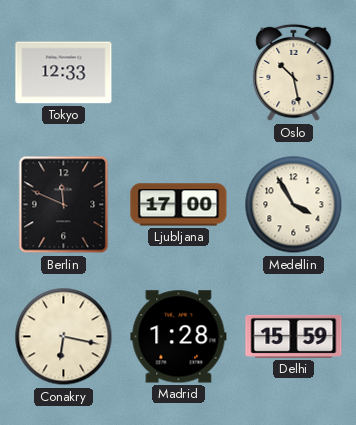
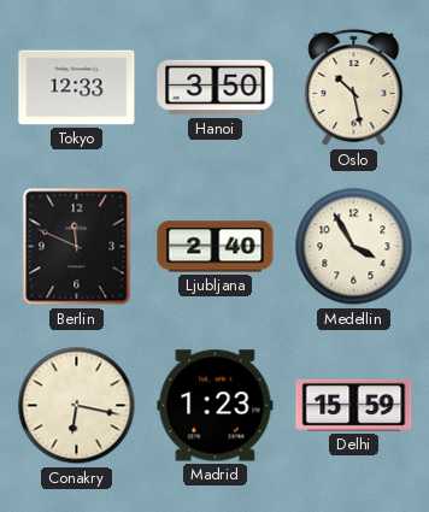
Hanoi: none -> 3:50
Ljubljana: 17:00 -> 2:40
Madrid: 1:28 -> 1:23
